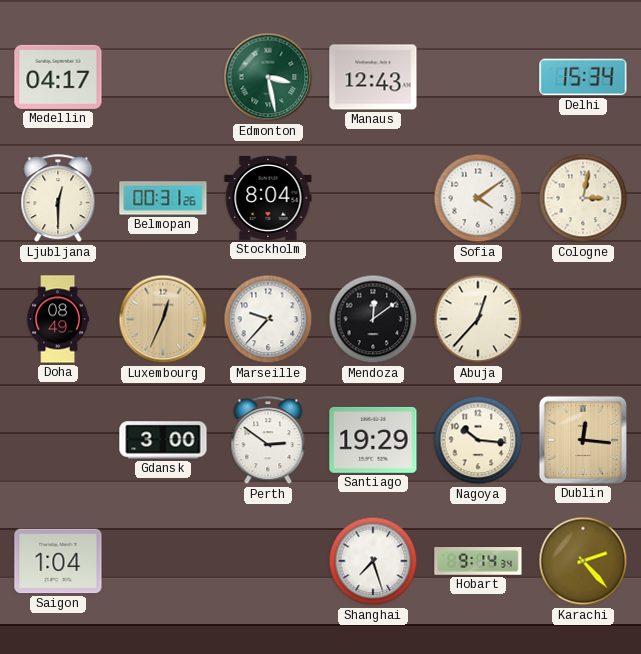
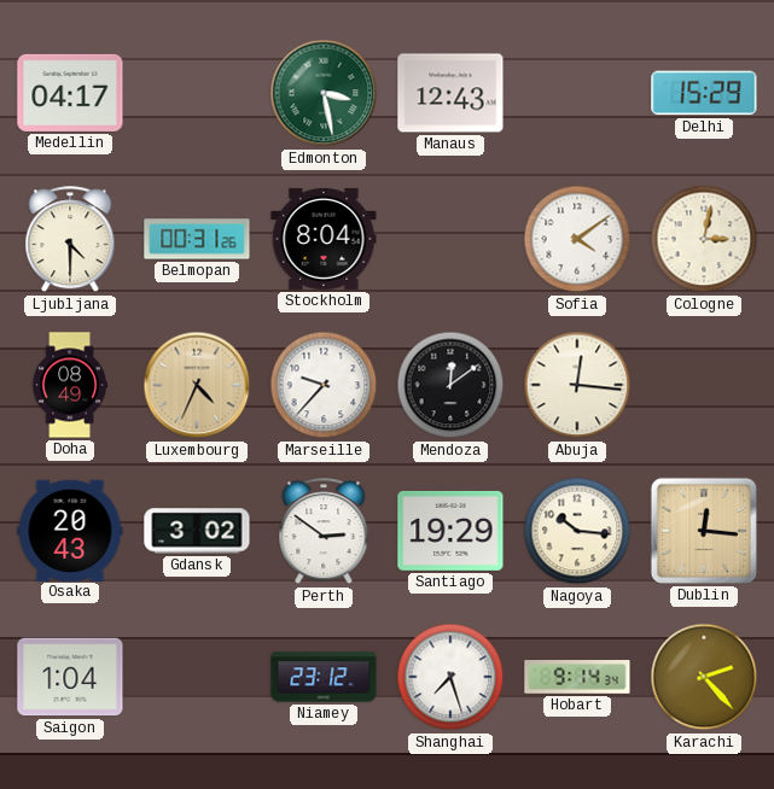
Delhi: 15:34 -> 15:29
Ljubljana: 12:30 -> 4:30
Luxembourg: 12:34 -> 4:34
Abuja: 12:37 -> 12:16
Osaka: none -> 20:43
Gdansk: 3:00 -> 3:02
Niamey: none -> 23:12
